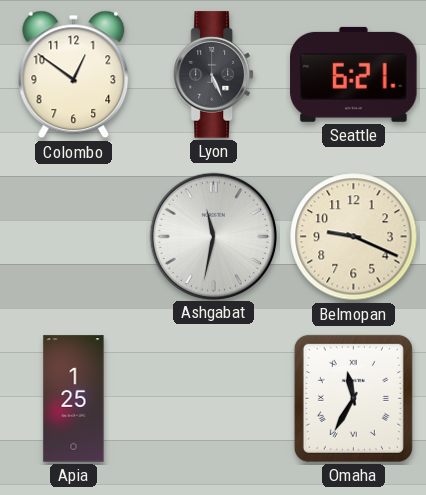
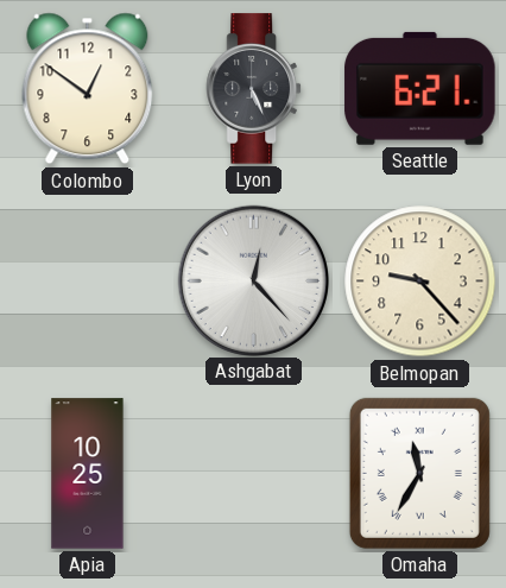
Ashgabat: 11:32 -> 12:23
Belmopan: 9:19 -> 9:23
Apia: 1:25 -> 10:25
